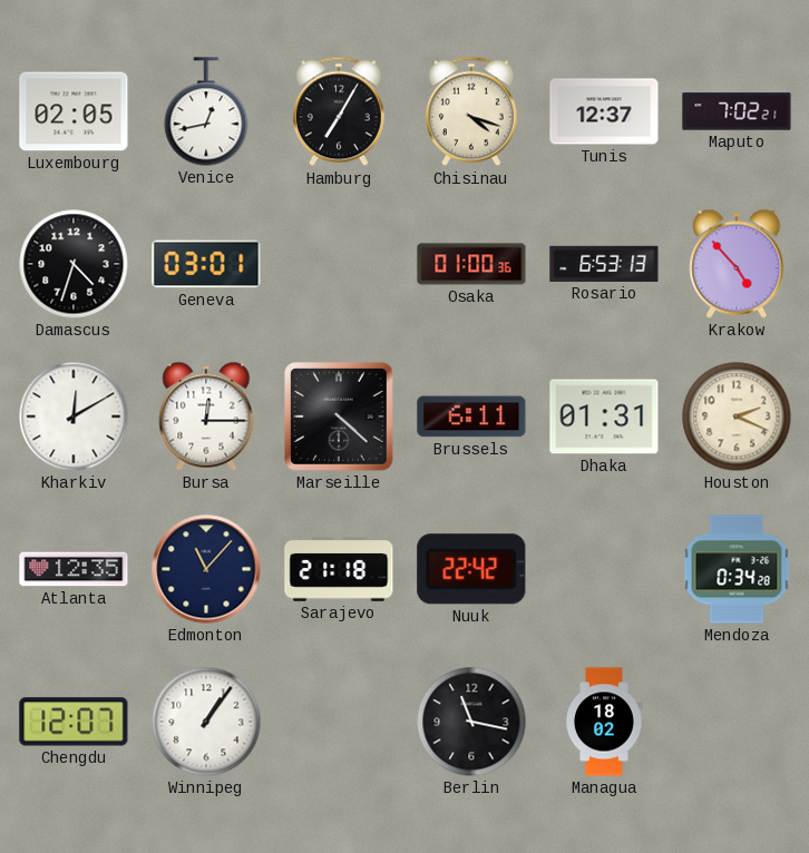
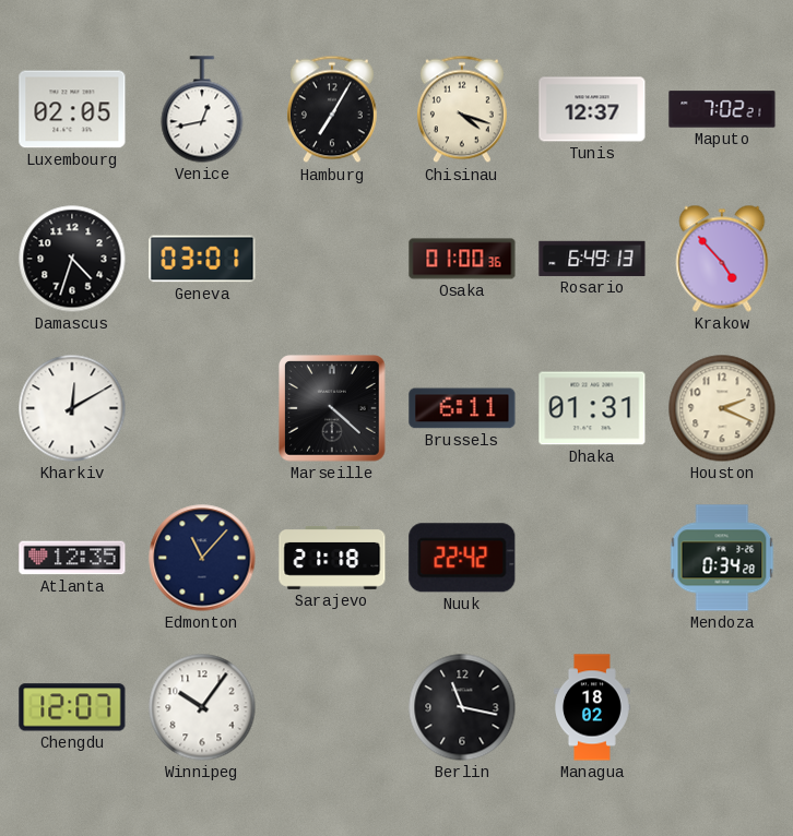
Rosario: 6:53 -> 6:49
Bursa: 12:15 -> none
Winnipeg: 1:06 -> 10:06
